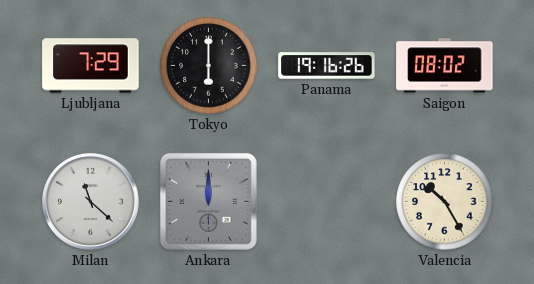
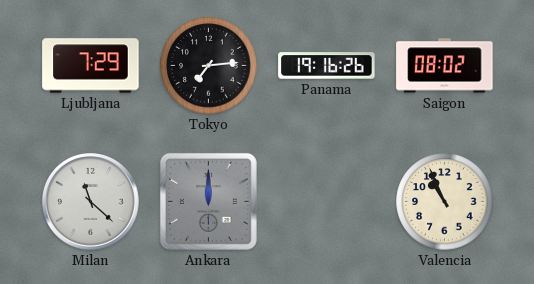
Tokyo: 6:00 -> 7:14
Valencia: 10:25 -> 10:56
